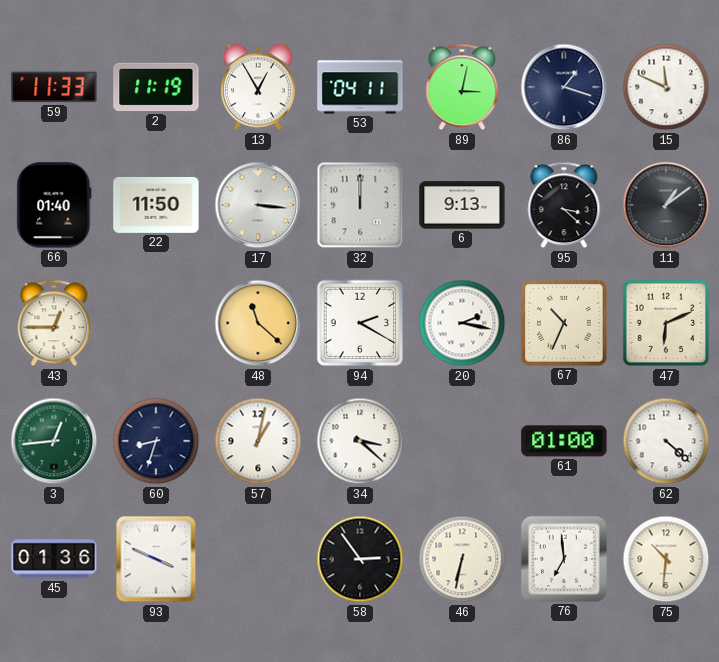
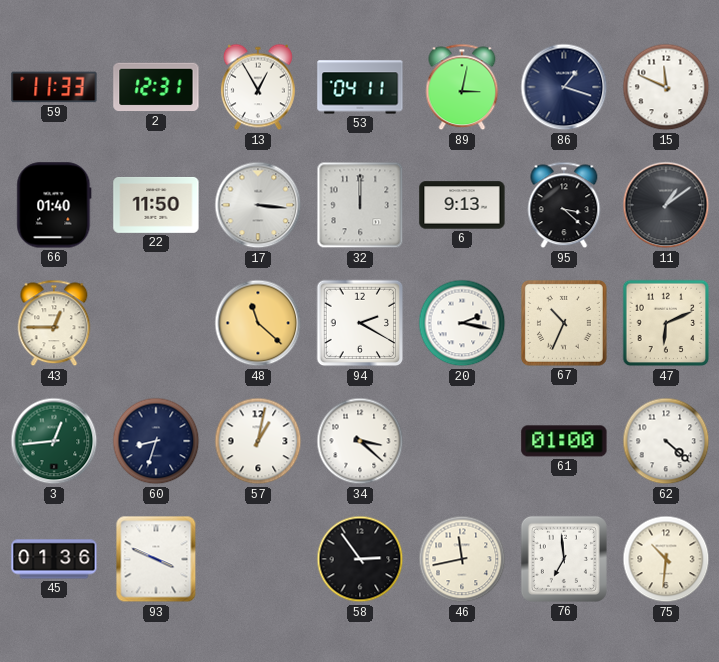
2: 11:19 -> 12:31
46: 6:32 -> 11:43
